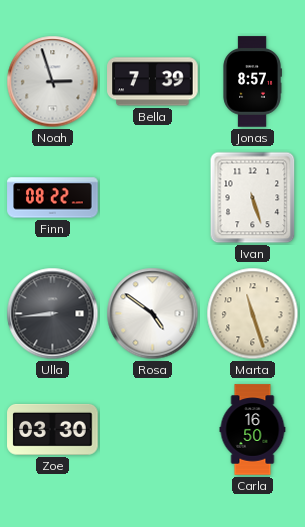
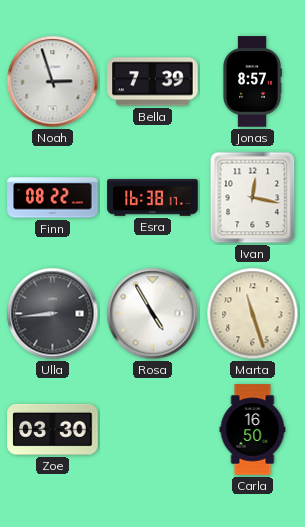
Esra: none -> 16:38
Ivan: 5:27 -> 12:17
Rosa: 4:51 -> 4:55
